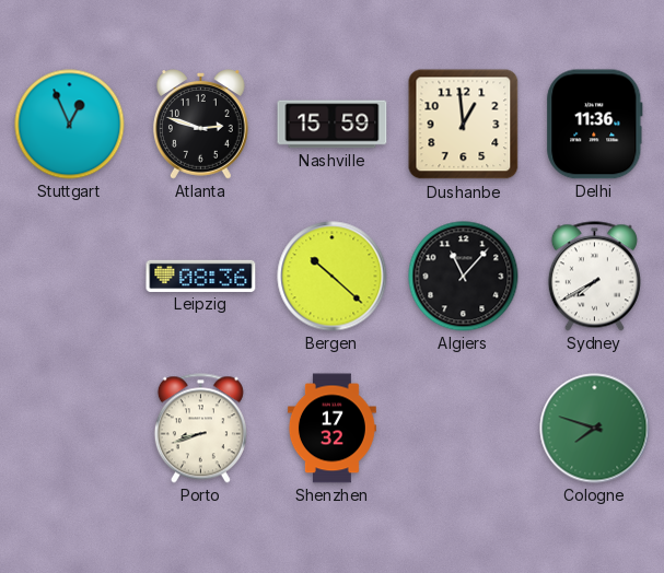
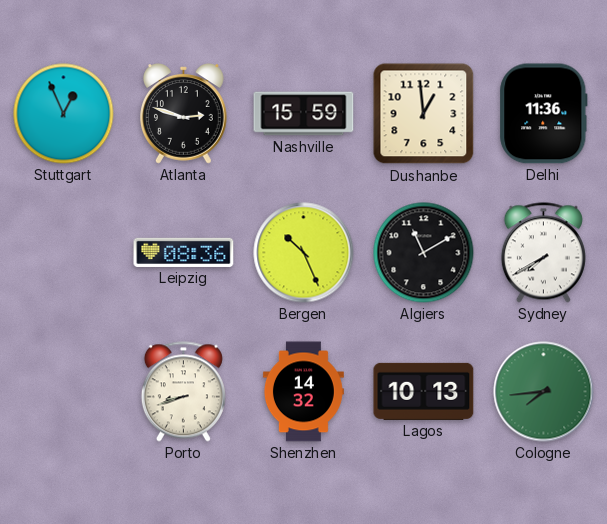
Bergen: 10:22 -> 10:26
Algiers: 11:07 -> 11:10
Shenzhen: 17:32 -> 14:32
Lagos: none -> 10:13
Cologne: 7:48 -> 7:44
